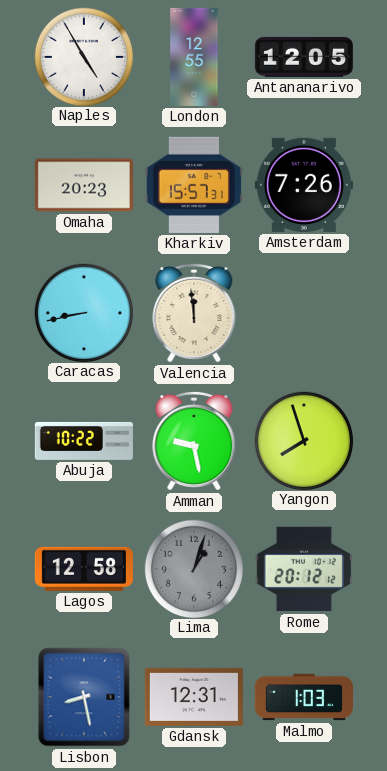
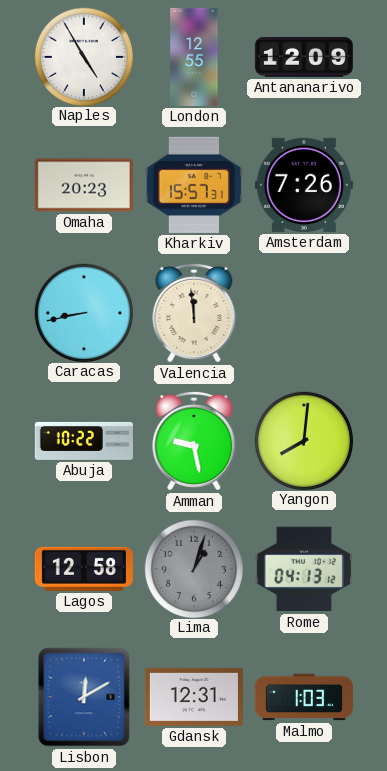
Antananarivo: 12:05 -> 12:09
Yangon: 7:57 -> 8:01
Rome: 20:12 -> 04:13
Lisbon: 8:28 -> 12:10
